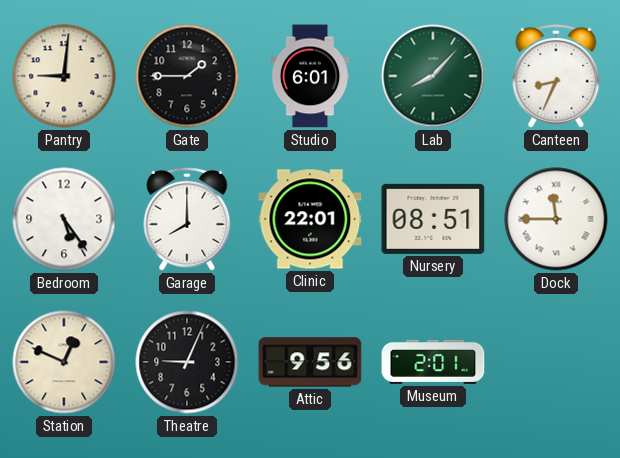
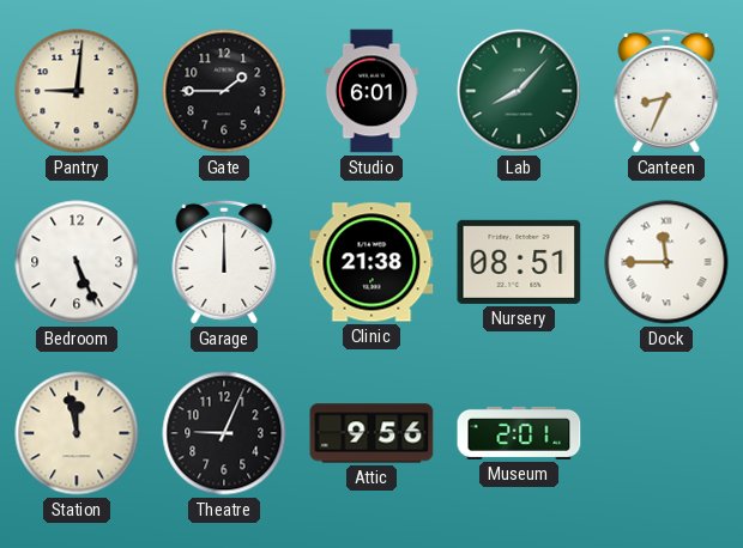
Bedroom: 5:24 -> 5:26
Garage: 8:00 -> 12:00
Clinic: 22:01 -> 21:38
Station: 12:49 -> 11:58
